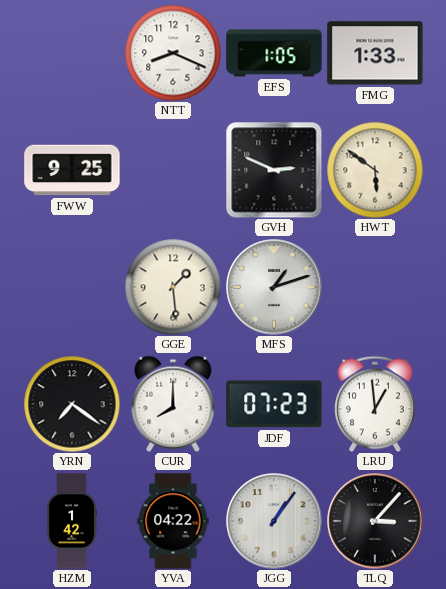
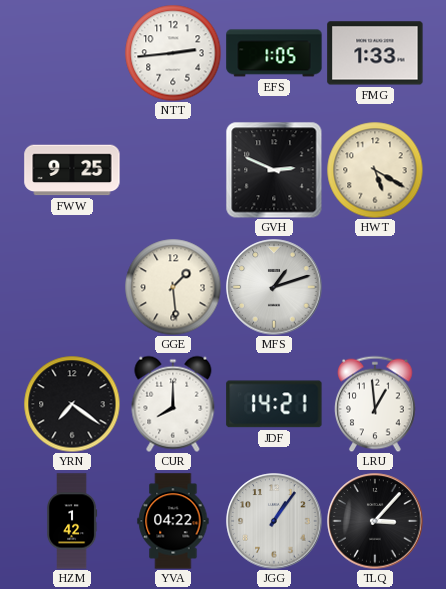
NTT: 8:19 -> 2:44
HWT: 5:51 -> 5:20
JDF: 07:23 -> 14:21
